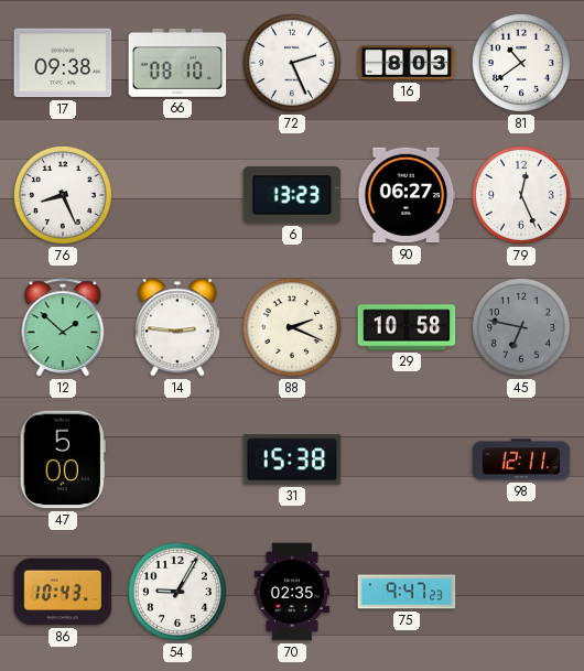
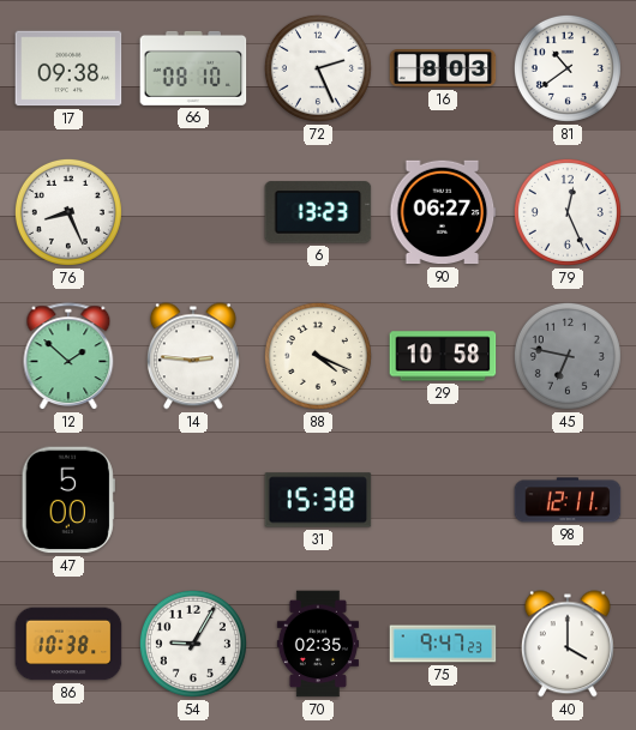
88: 2:19 -> 4:19
86: 10:43 -> 10:38
40: none -> 4:00
